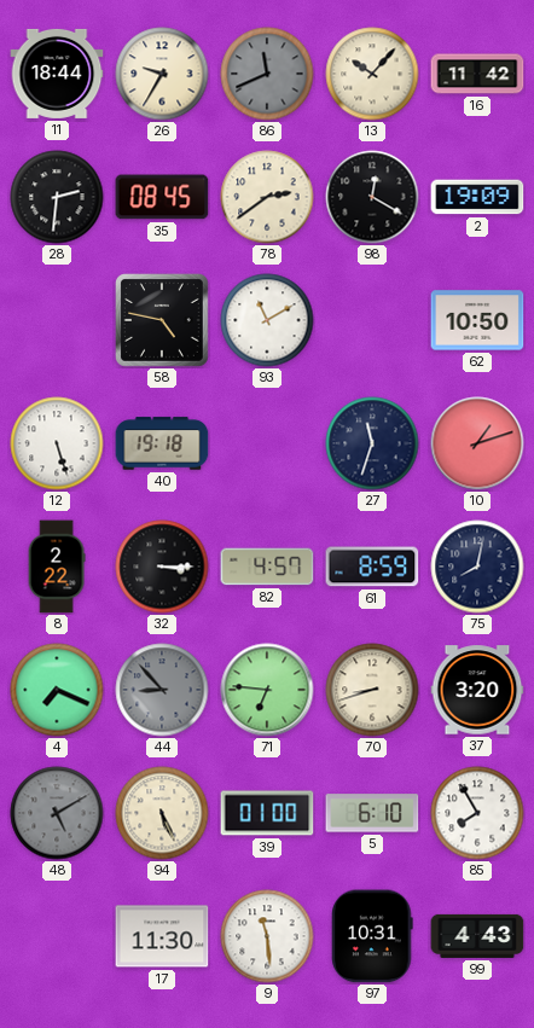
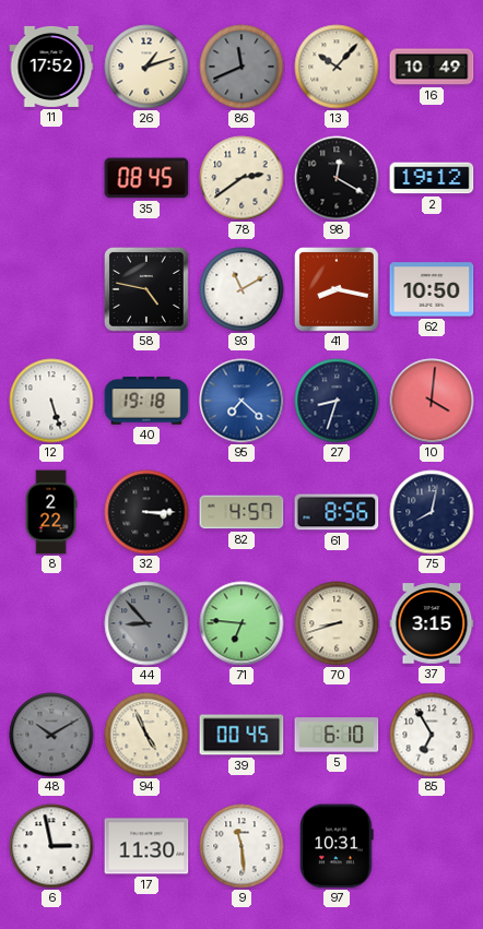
11: 18:44 -> 17:52
26: 9:35 -> 1:12
16: 11:42 -> 10:49
28: 2:31 -> none
2: 19:09 -> 19:12
41: none -> 8:17
95: none -> 7:22
27: 11:33 -> 8:33
10: 1:12 -> 4:01
61: 8:59 -> 8:56
4: 7:19 -> none
37: 3:20 -> 3:15
48: 5:10 -> 10:10
94: 5:26 -> 4:56
39: 01:00 -> 00:45
85: 7:55 -> 6:55
6: none -> 2:58
99: 4:43 -> none
